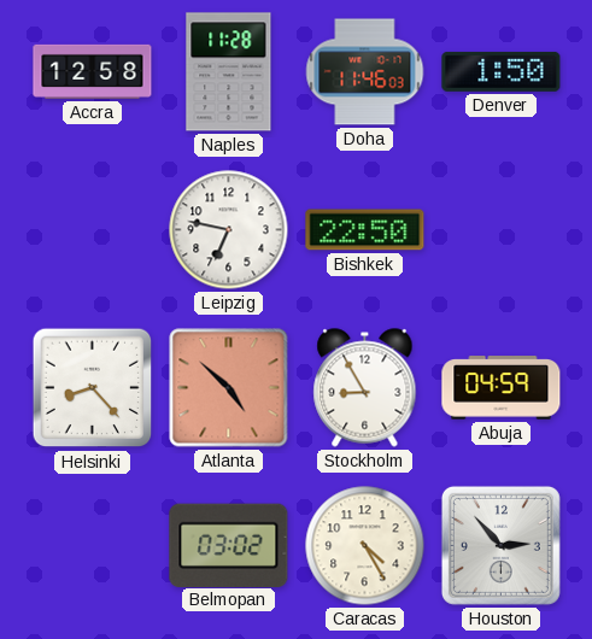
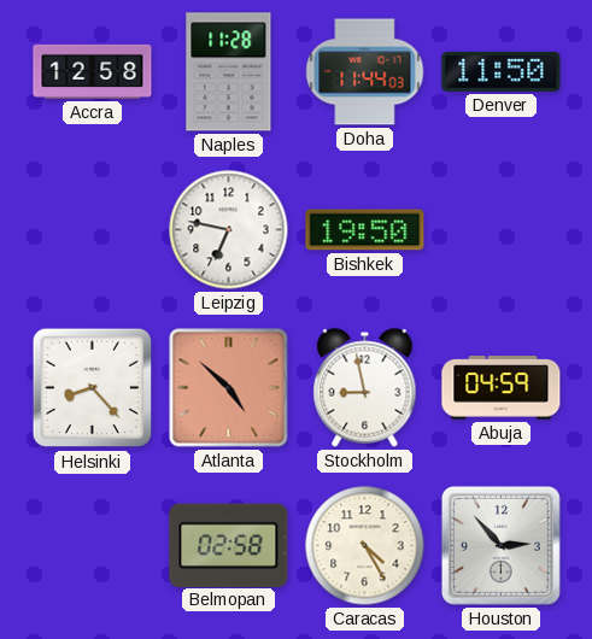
Doha: 11:46 -> 11:44
Denver: 1:50 -> 11:50
Bishkek: 22:50 -> 19:50
Stockholm: 8:55 -> 8:58
Belmopan: 03:02 -> 02:58
